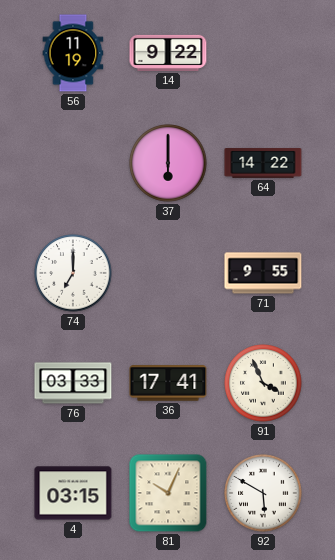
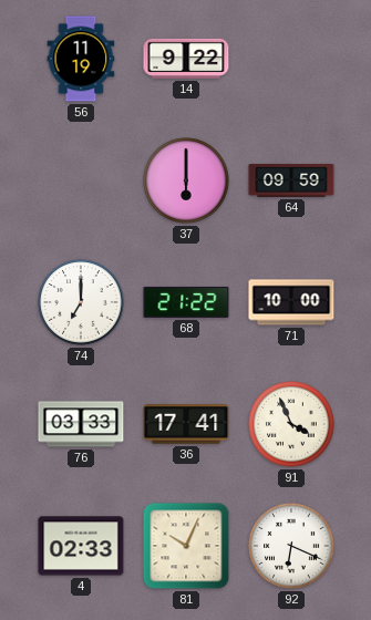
64: 14:22 -> 09:59
68: none -> 21:22
71: 9:55 -> 10:00
4: 03:15 -> 02:33
92: 5:50 -> 6:19
